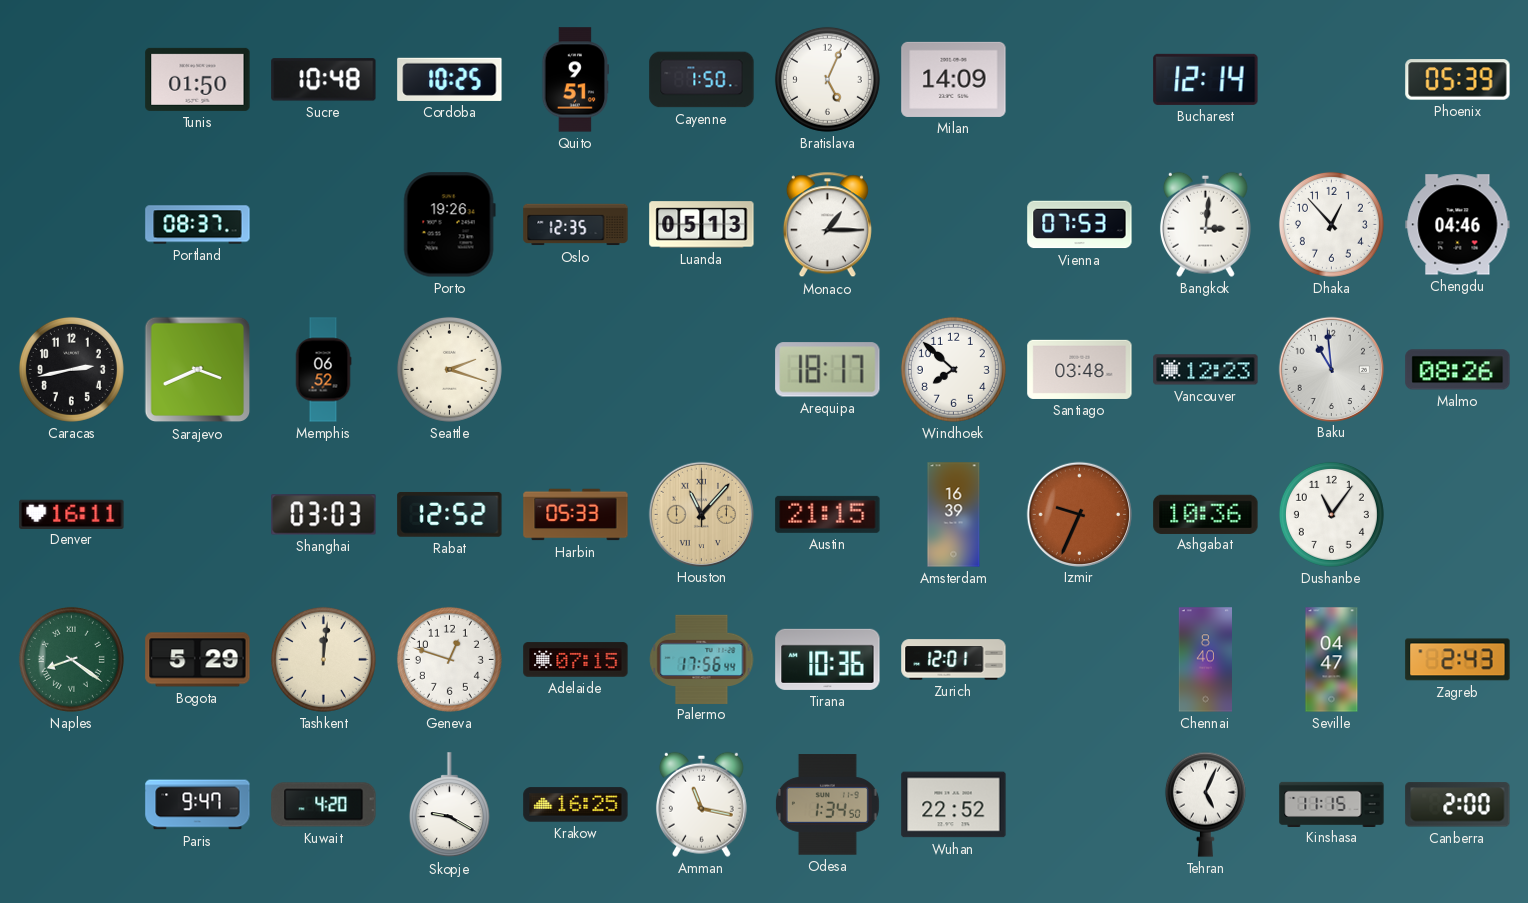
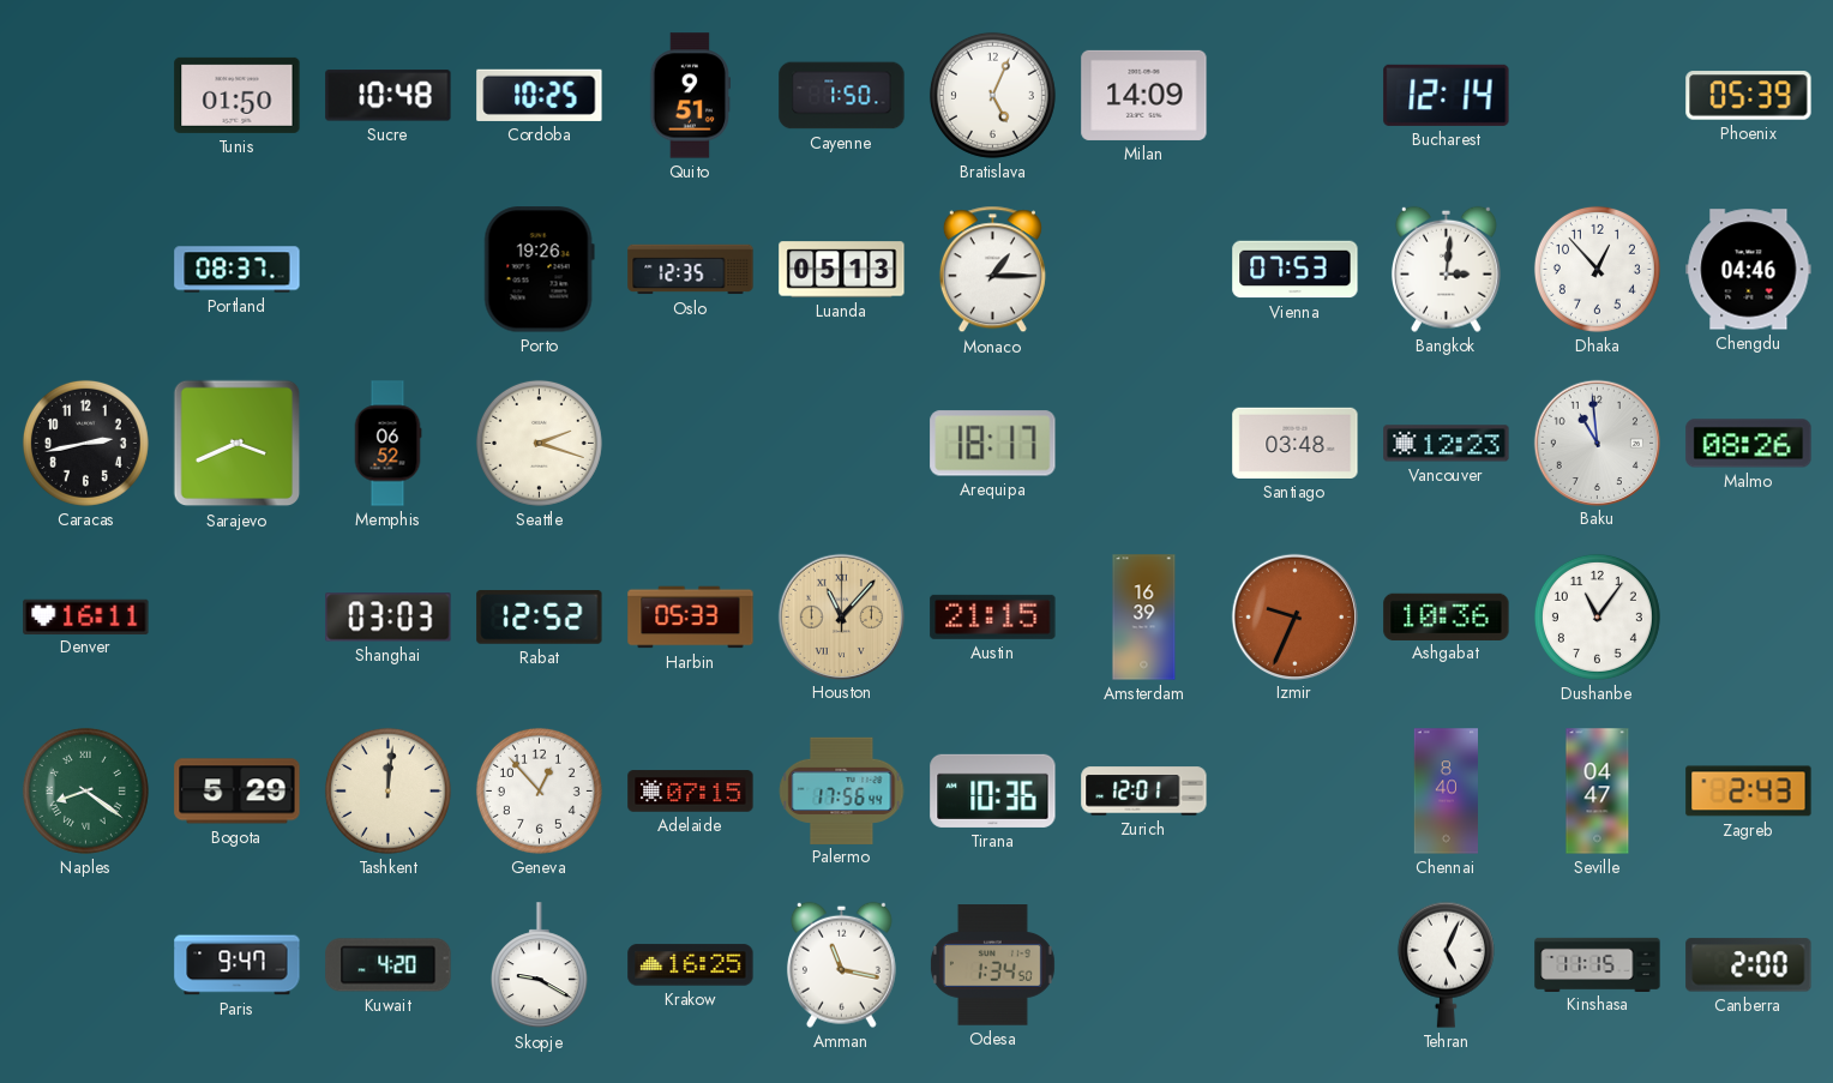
Windhoek: 7:52 -> none
Geneva: 12:48 -> 12:53
Wuhan: 22:52 -> none
